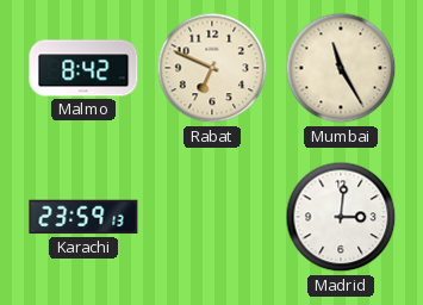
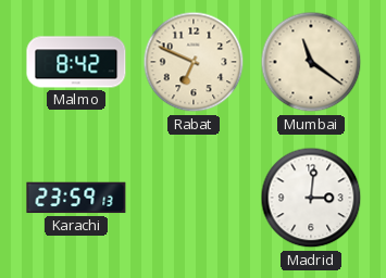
Mumbai: 11:25 -> 11:21
